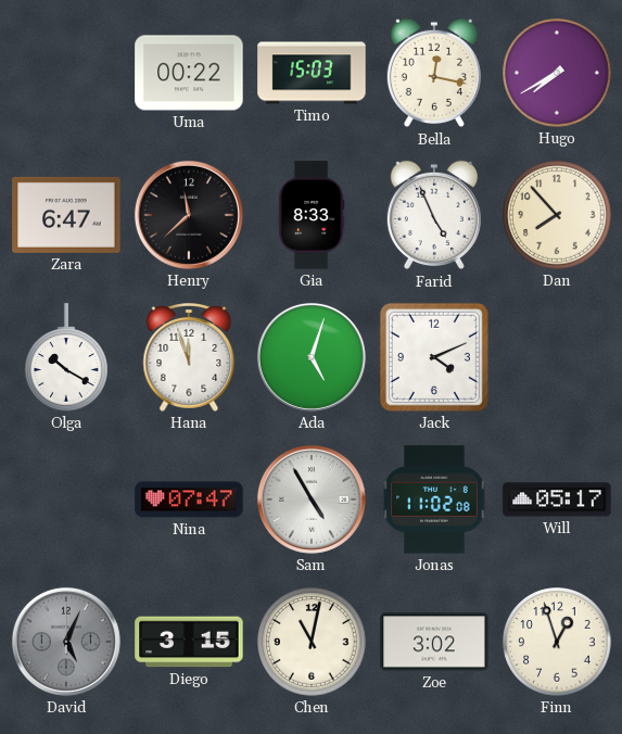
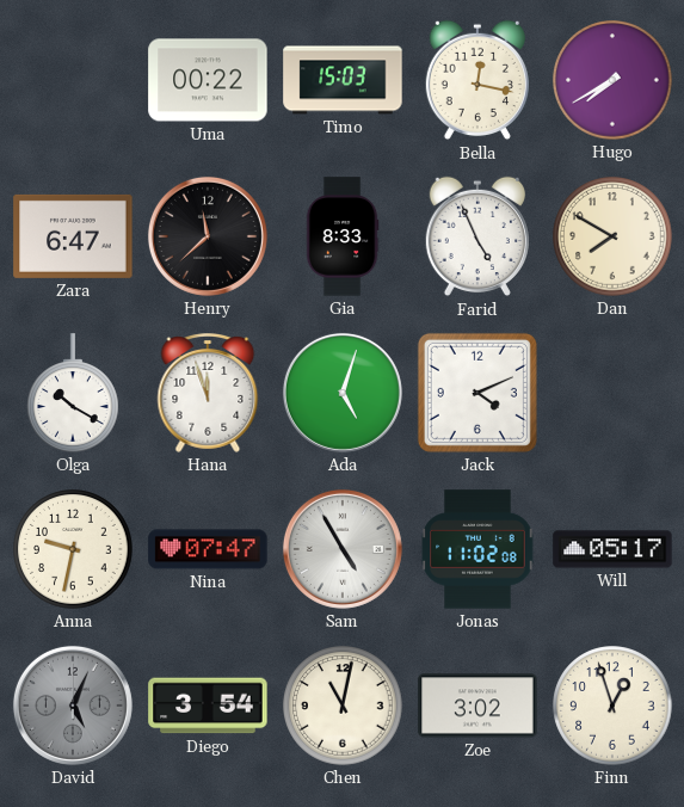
Dan: 7:53 -> 7:50
Anna: none -> 9:32
Diego: 3:15 -> 3:54
